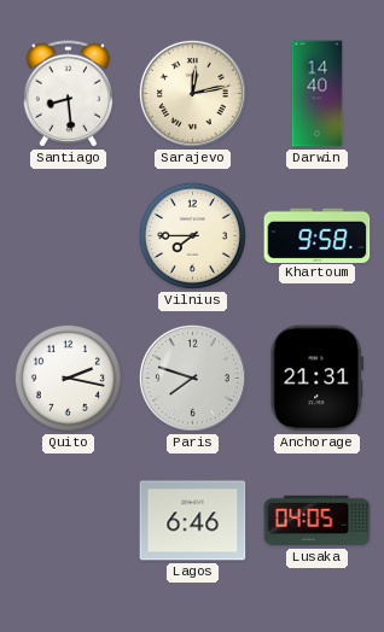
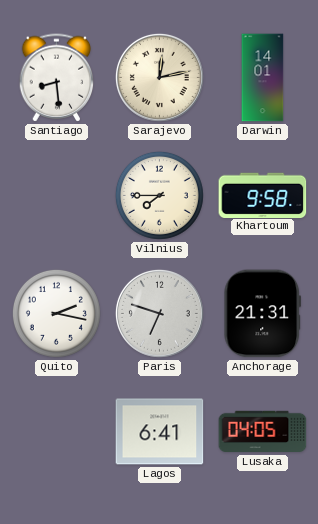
Darwin: 14:40 -> 14:01
Paris: 7:48 -> 6:48
Lagos: 6:46 -> 6:41
